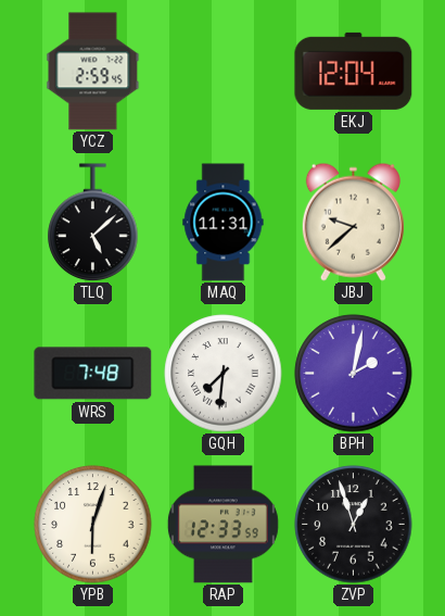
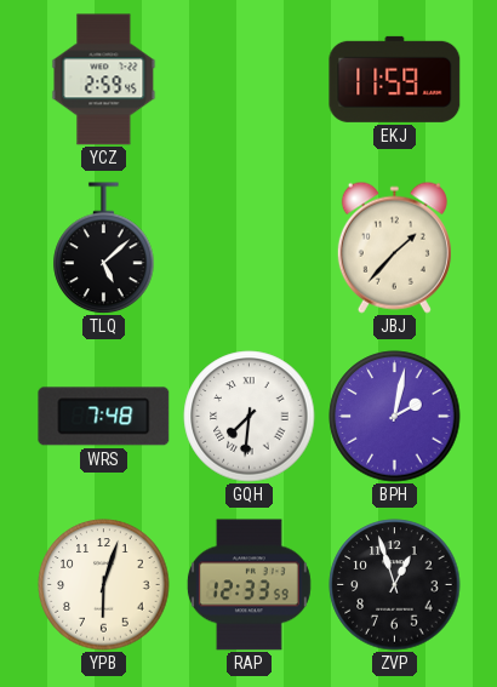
EKJ: 12:04 -> 11:59
MAQ: 11:31 -> none
JBJ: 9:38 -> 1:37
